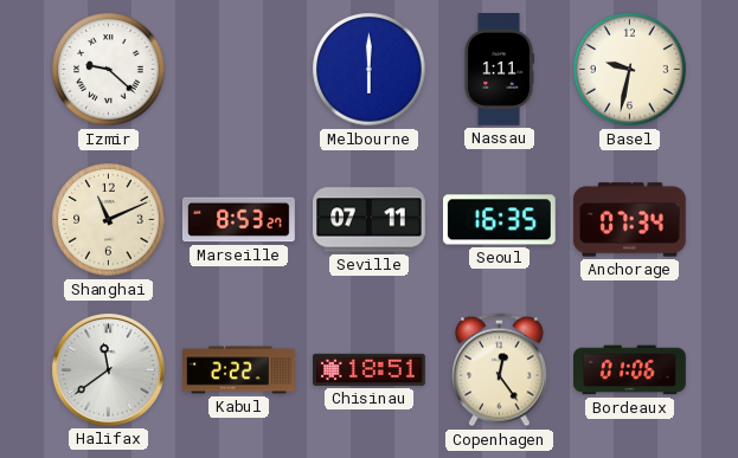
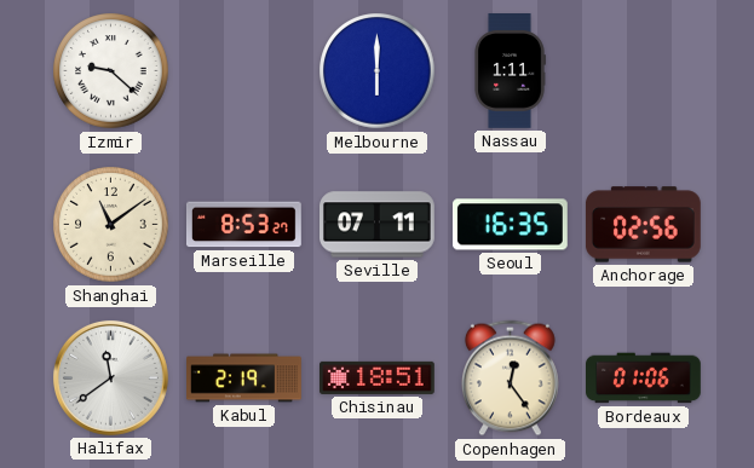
Basel: 9:32 -> none
Shanghai: 11:11 -> 11:09
Anchorage: 07:34 -> 02:56
Kabul: 2:22 -> 2:19
